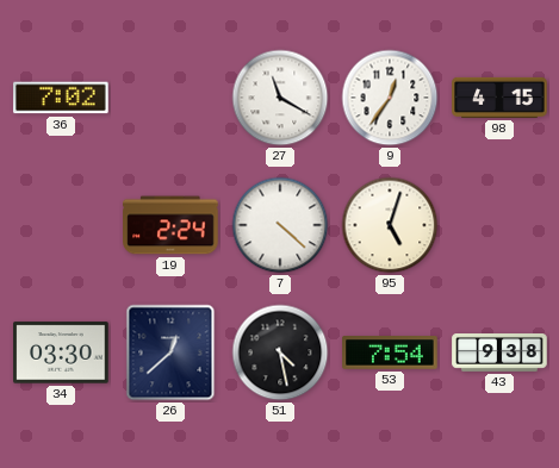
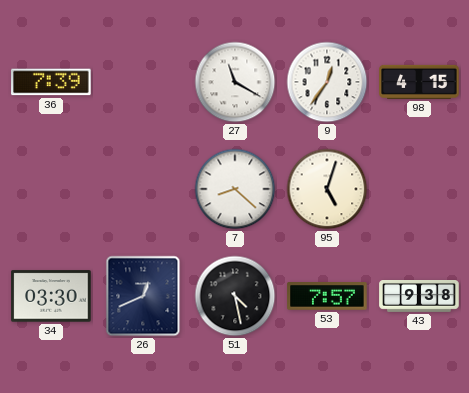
36: 7:02 -> 7:39
19: 2:24 -> none
7: 4:22 -> 8:22
26: 12:38 -> 12:41
53: 7:54 -> 7:57
